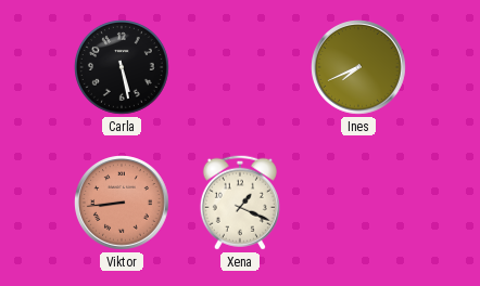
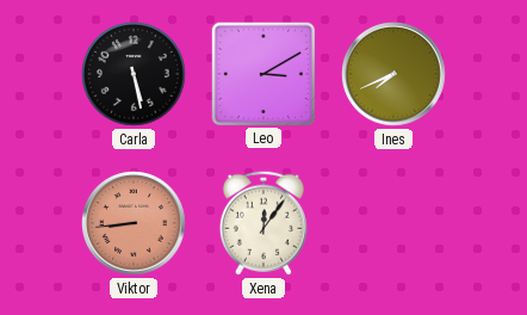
Leo: none -> 3:10
Xena: 1:19 -> 12:06
